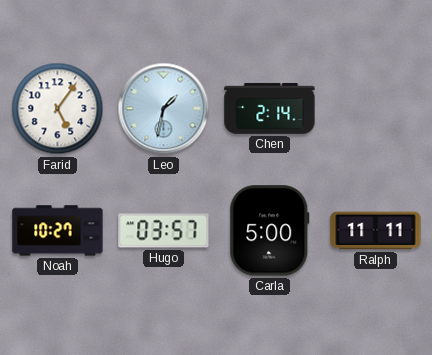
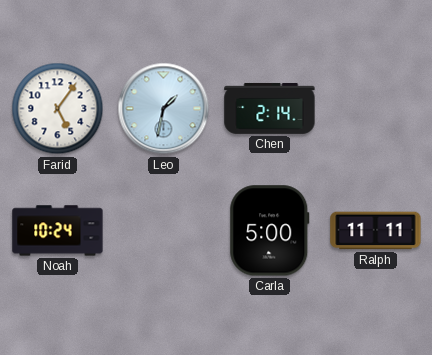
Noah: 10:27 -> 10:24
Hugo: 03:57 -> none
